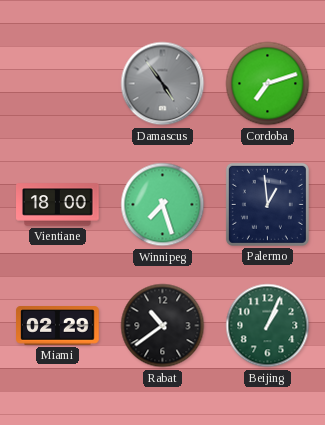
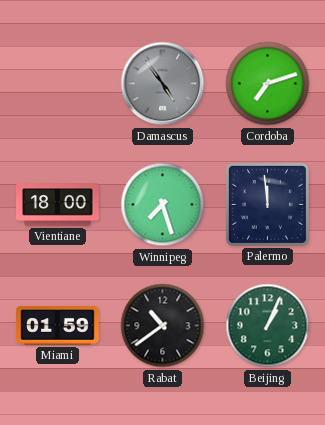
Palermo: 12:59 -> 11:59
Miami: 02:29 -> 01:59
